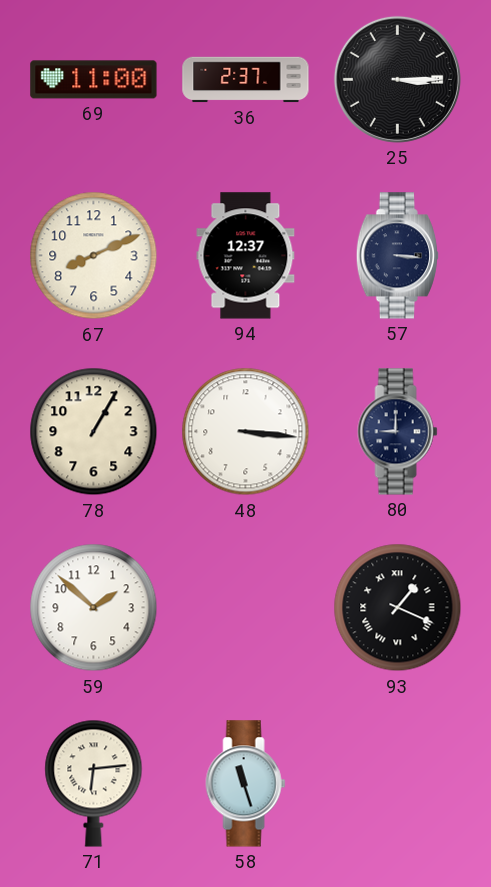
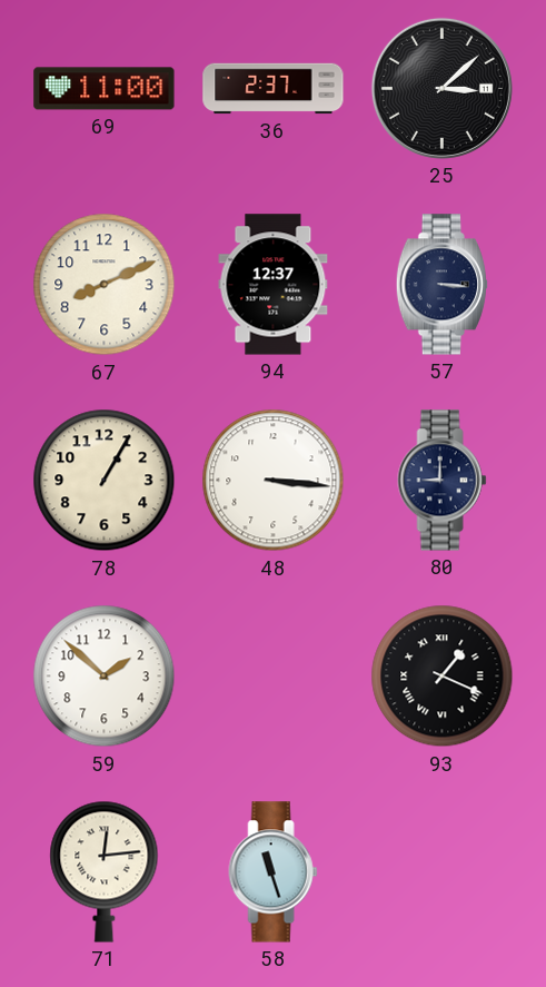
25: 3:15 -> 3:08
71: 6:14 -> 12:14
